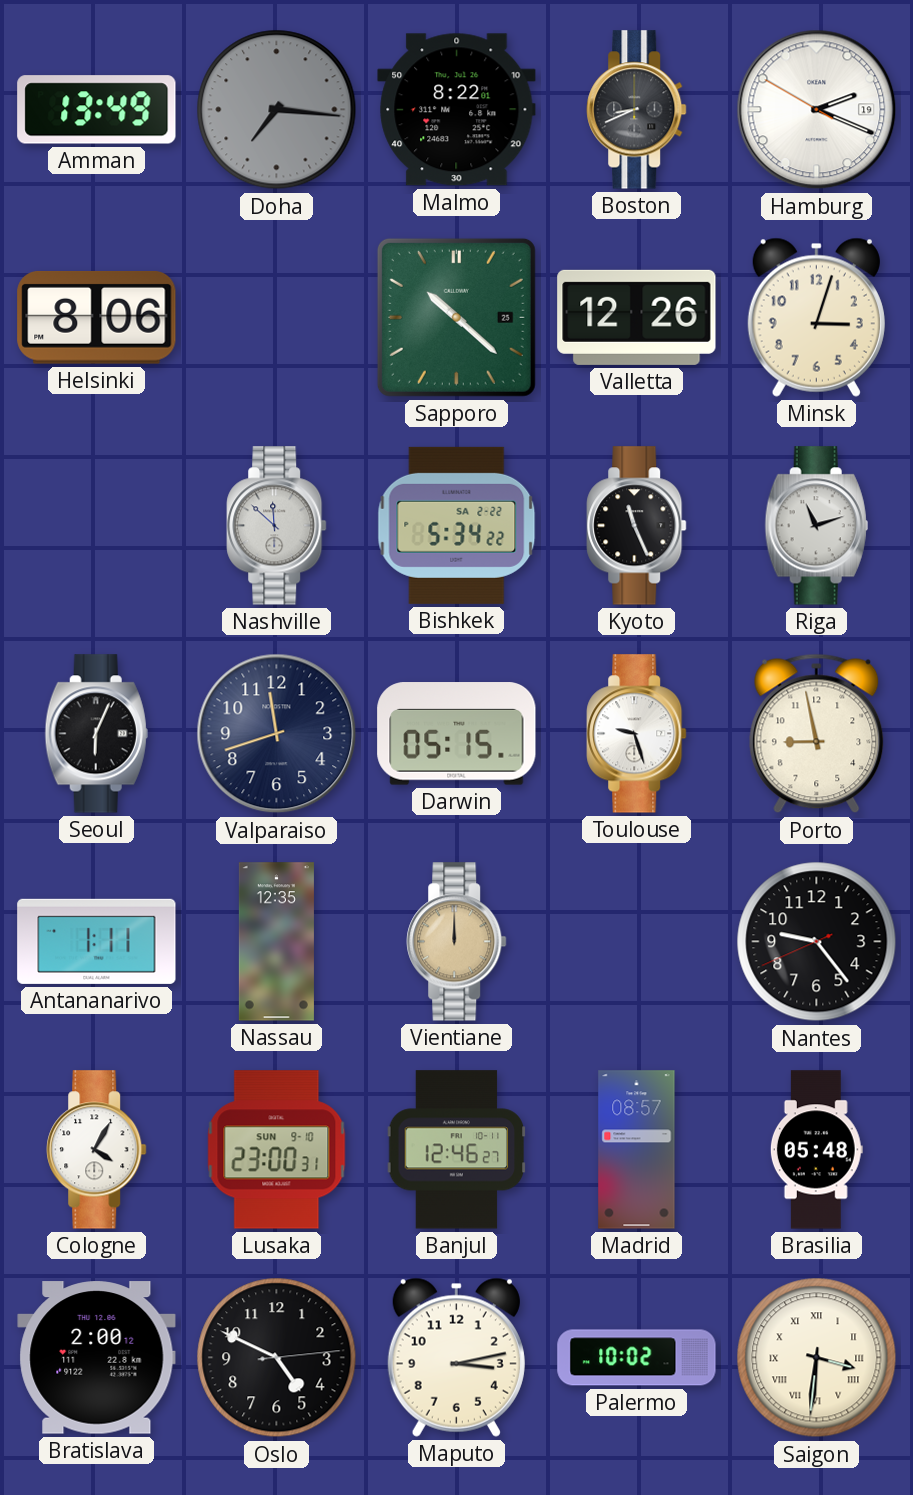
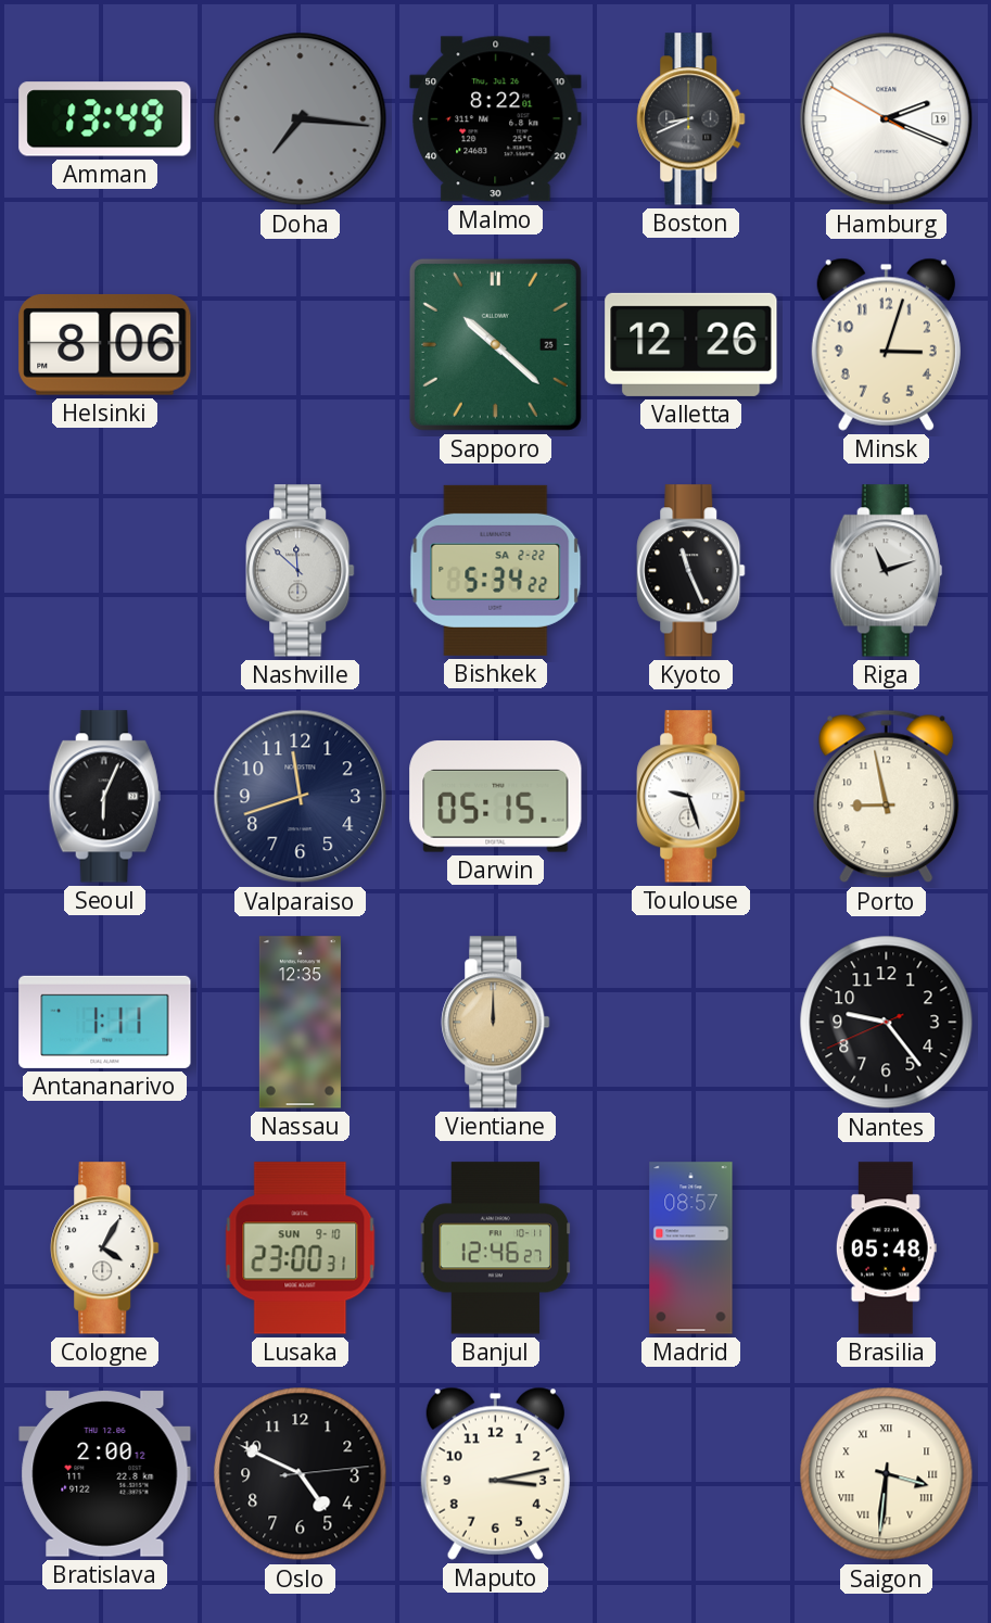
Palermo: 10:02 -> none
